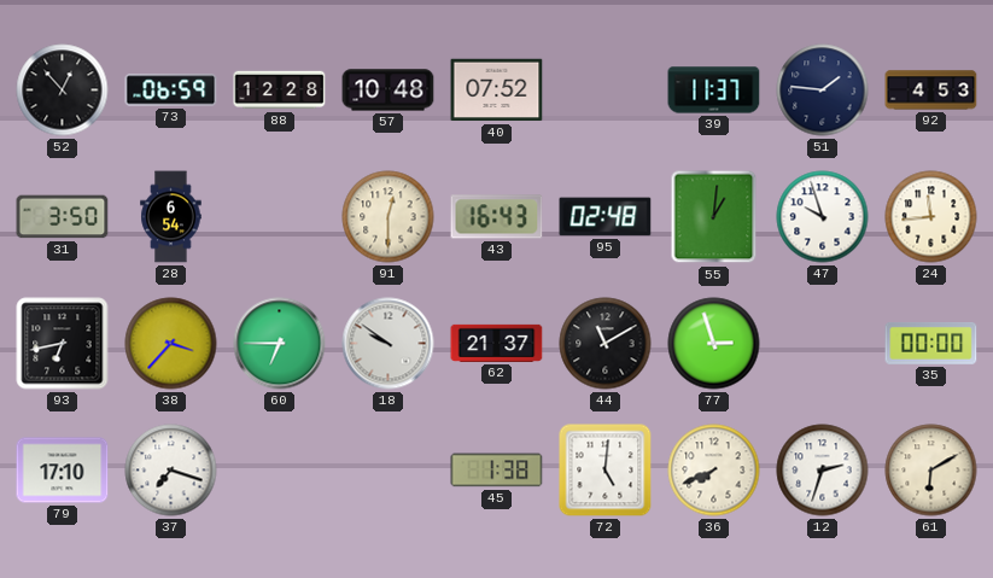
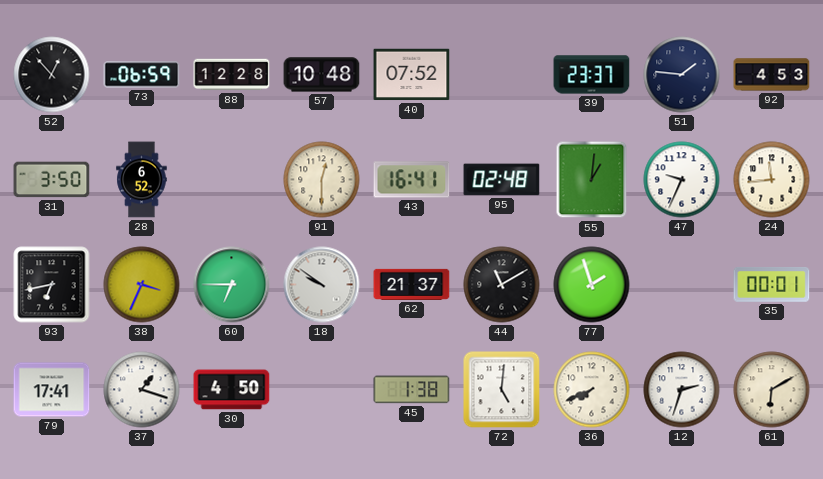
39: 11:37 -> 23:37
28: 6:54 -> 6:52
43: 16:43 -> 16:41
47: 9:57 -> 9:34
38: 3:37 -> 3:34
77: 2:57 -> 1:57
35: 00:00 -> 00:01
79: 17:10 -> 17:41
37: 7:18 -> 1:18
30: none -> 4:50
